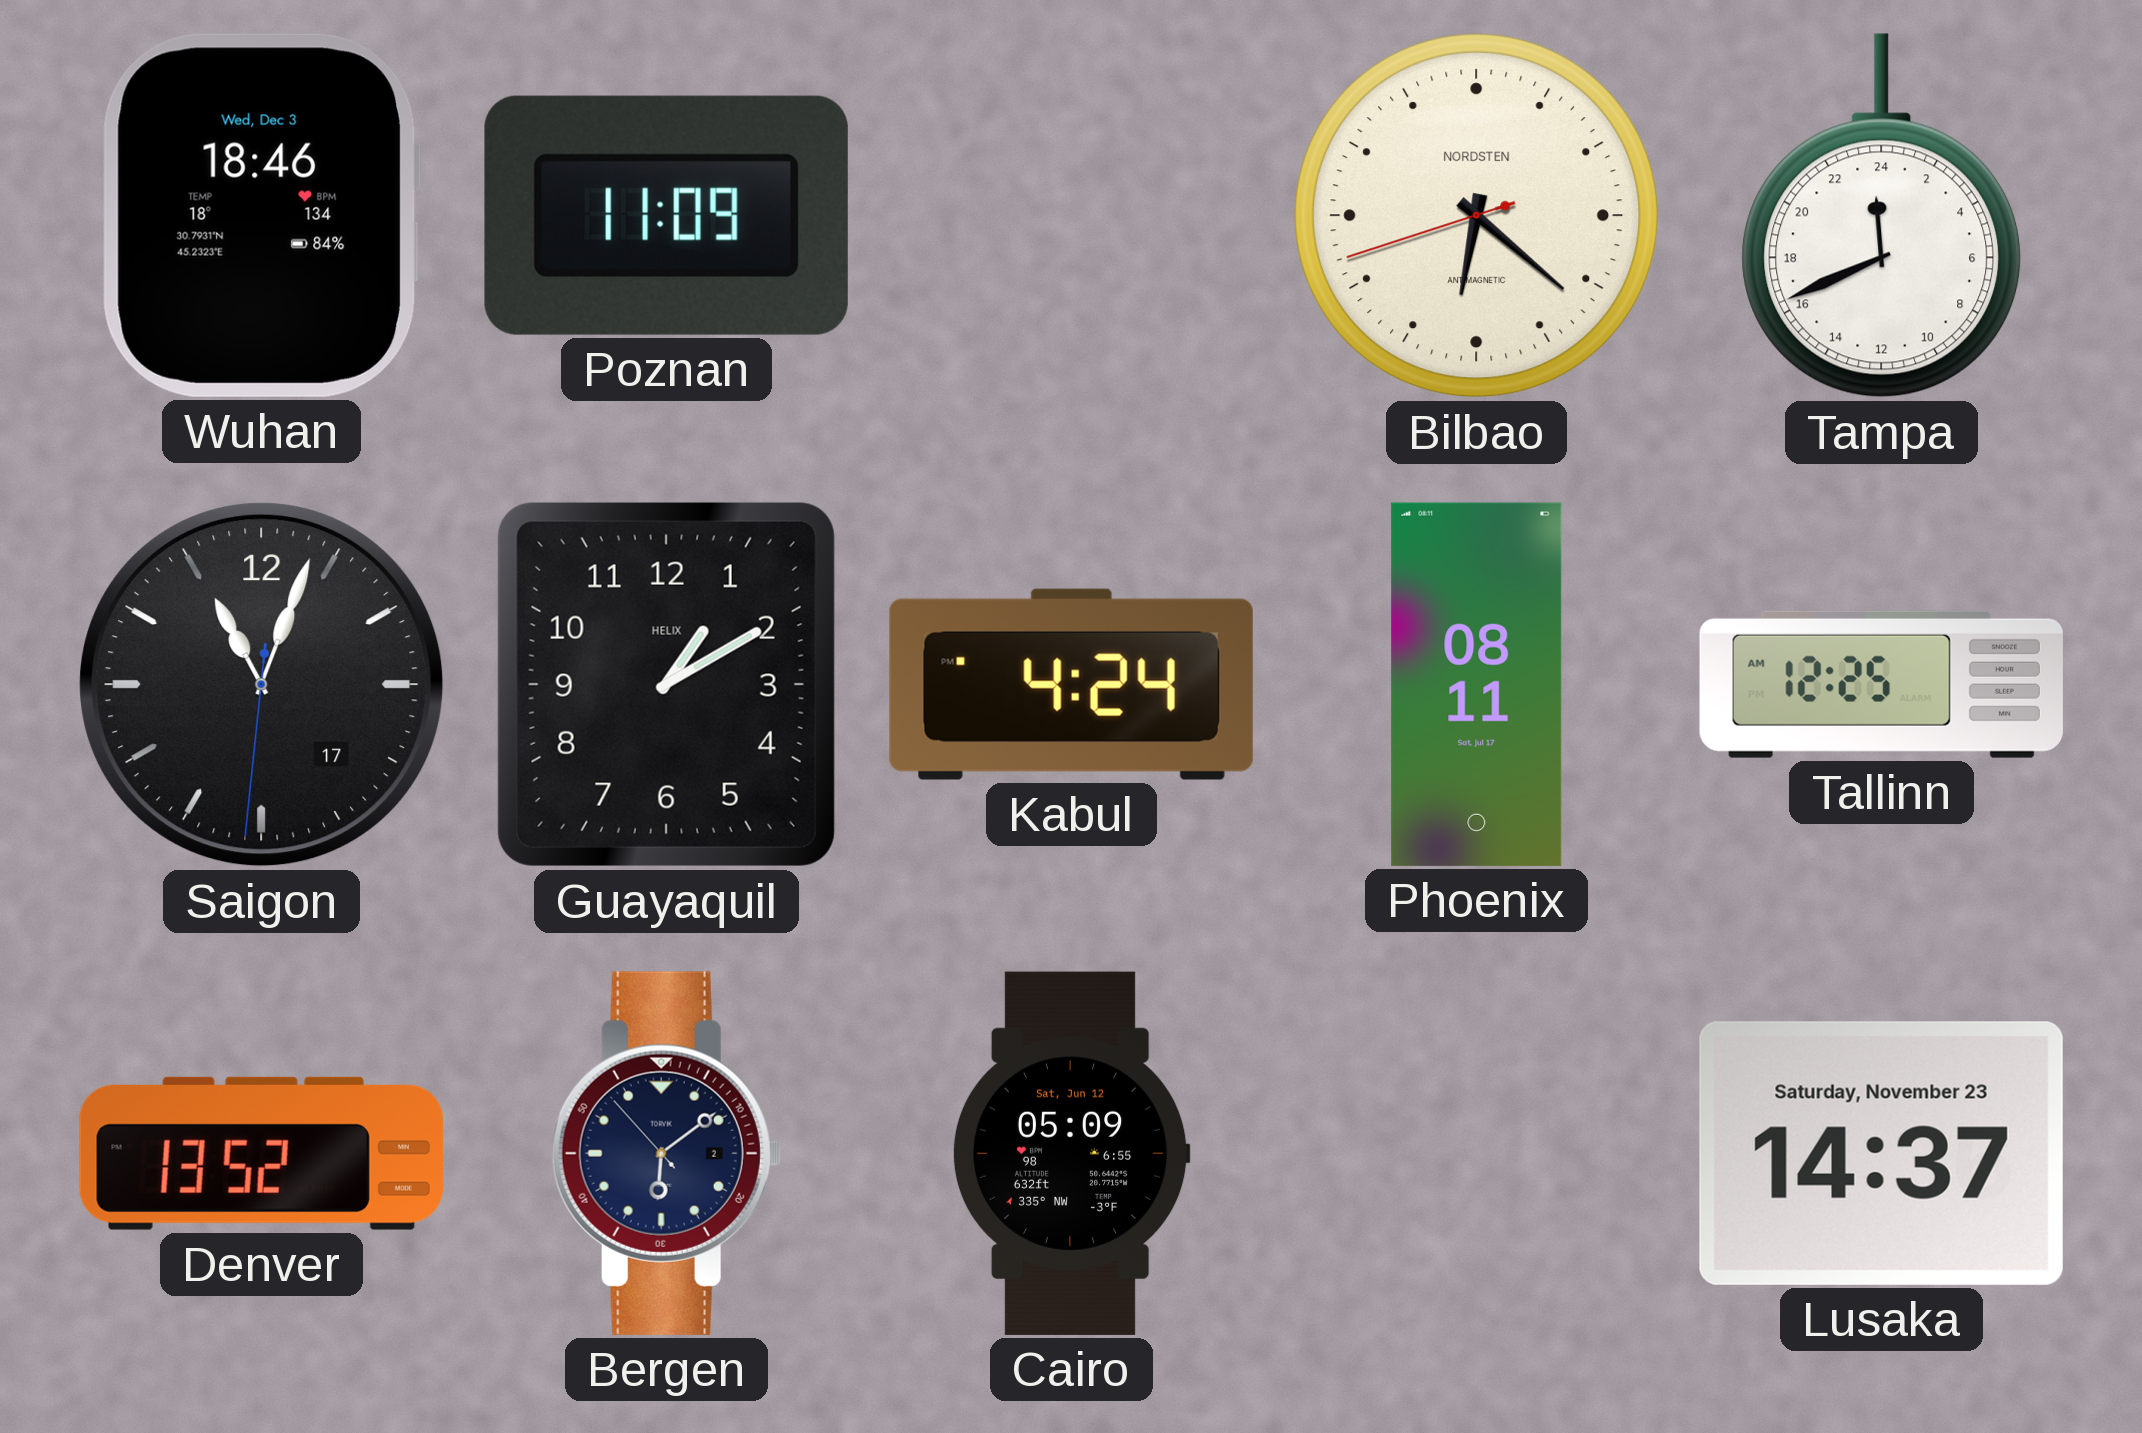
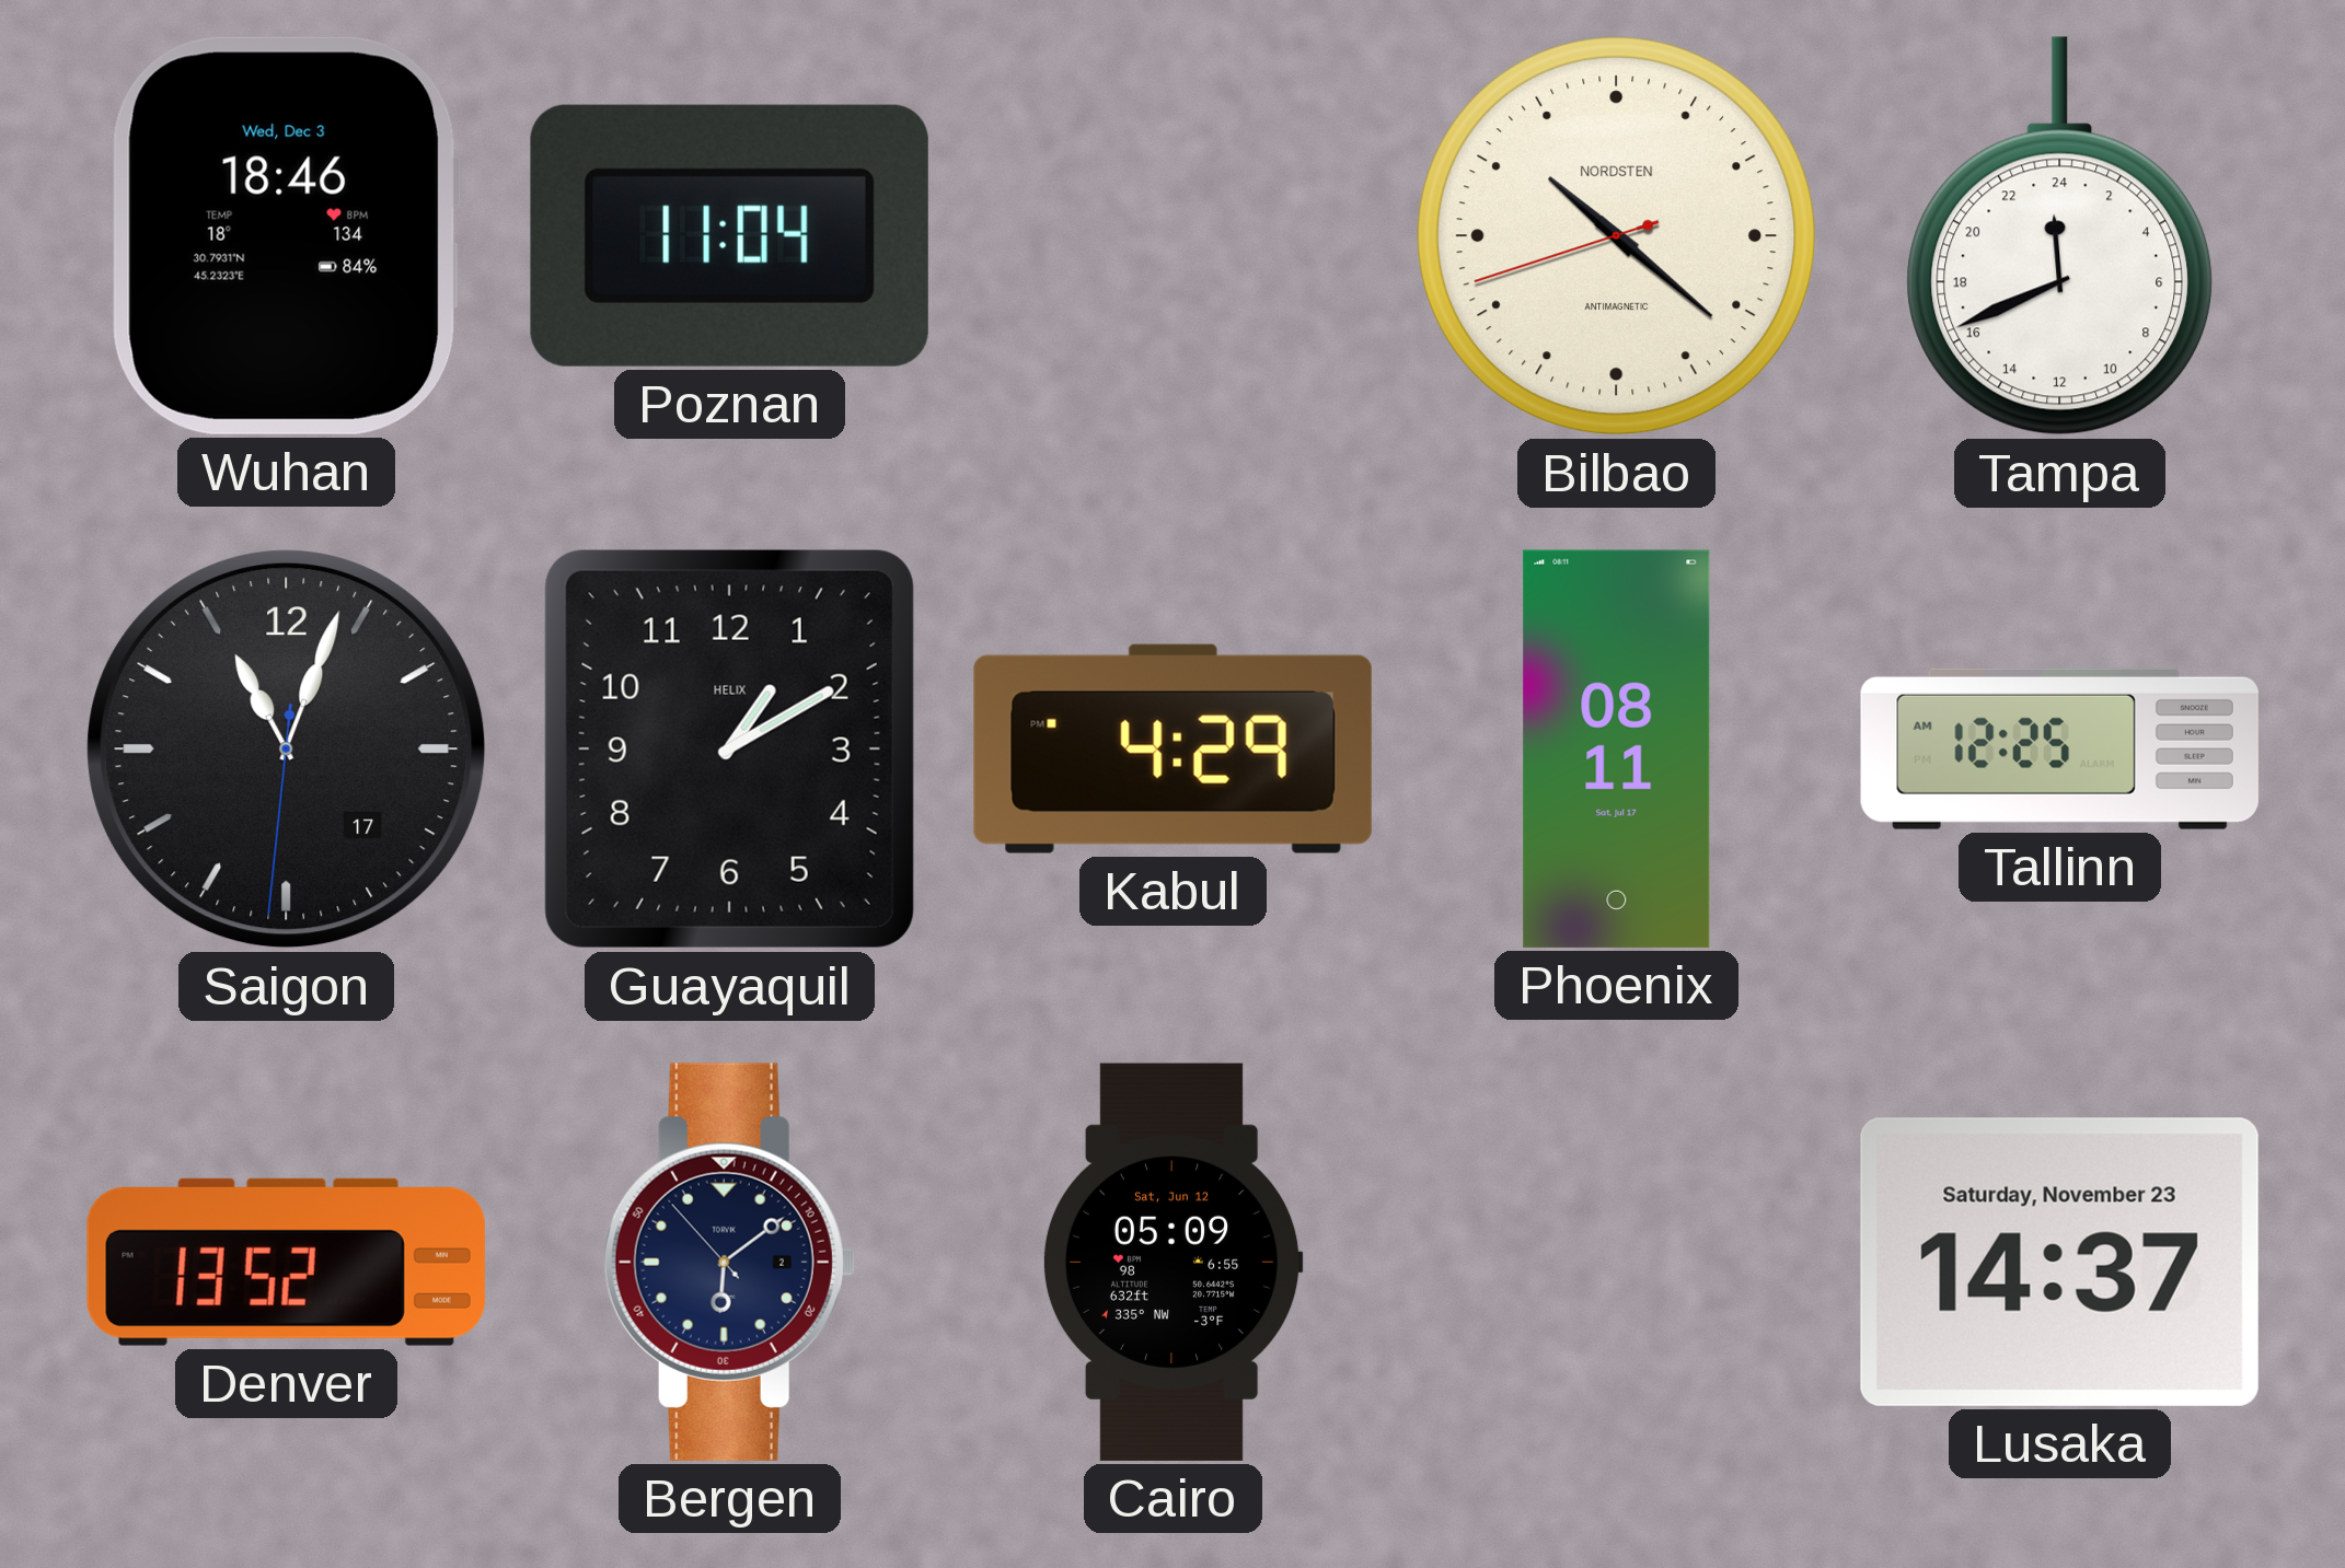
Poznan: 11:09 -> 11:04
Bilbao: 6:21 -> 10:21
Kabul: 4:24 -> 4:29
